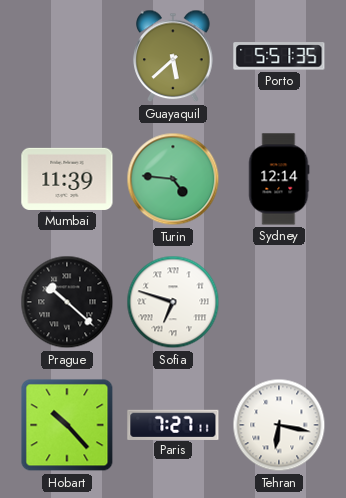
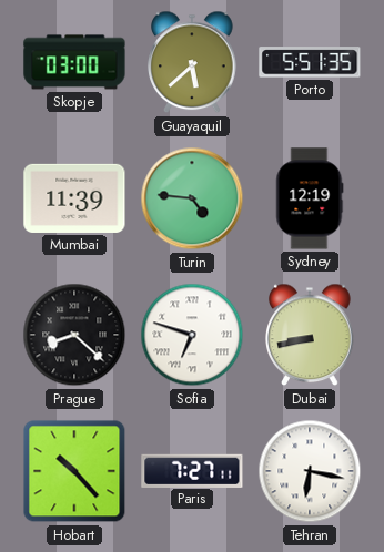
Skopje: none -> 03:00
Sydney: 12:14 -> 12:19
Prague: 10:22 -> 8:22
Dubai: none -> 8:43
